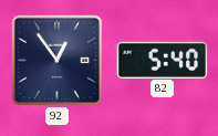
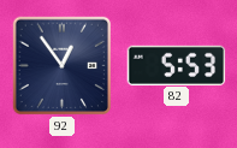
82: 5:40 -> 5:53
